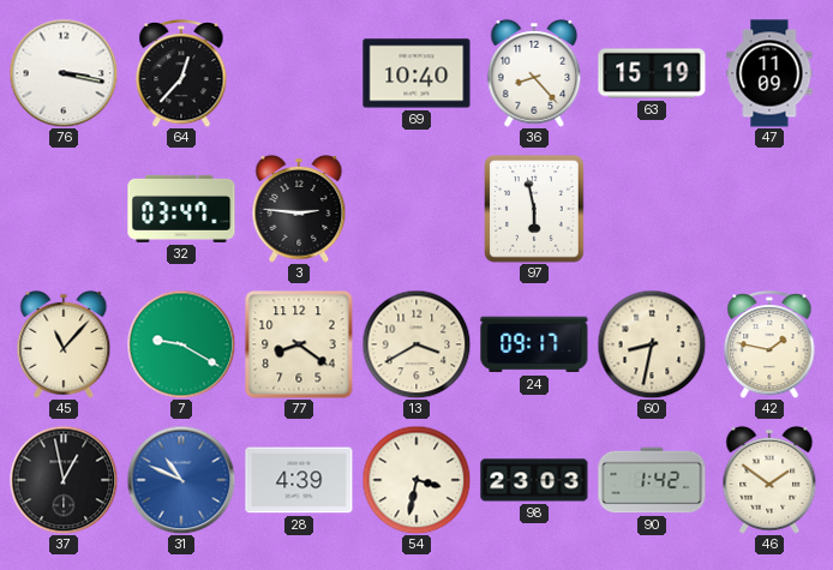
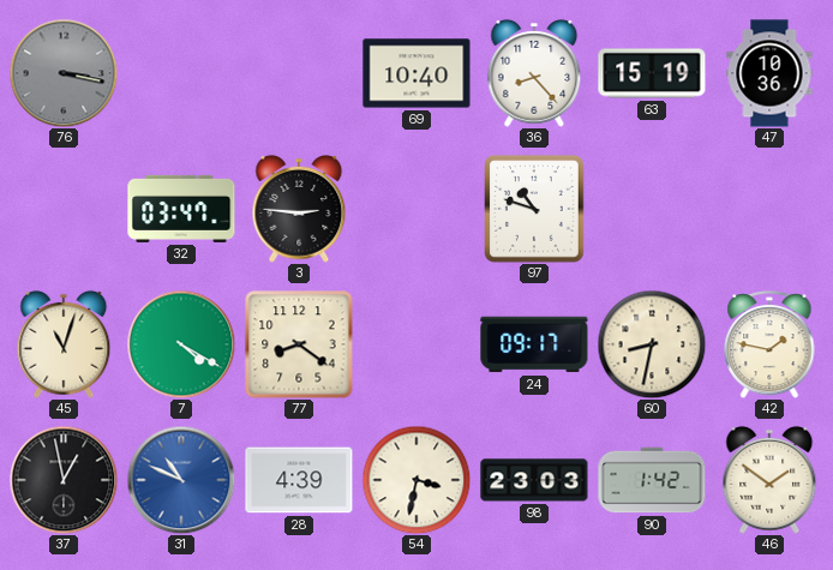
76 dial: white -> grey
64: 12:37 -> none
47: 11:09 -> 10:36
97: 5:58 -> 10:48
45: 11:07 -> 11:03
7: 9:20 -> 4:20
13: 3:40 -> none
